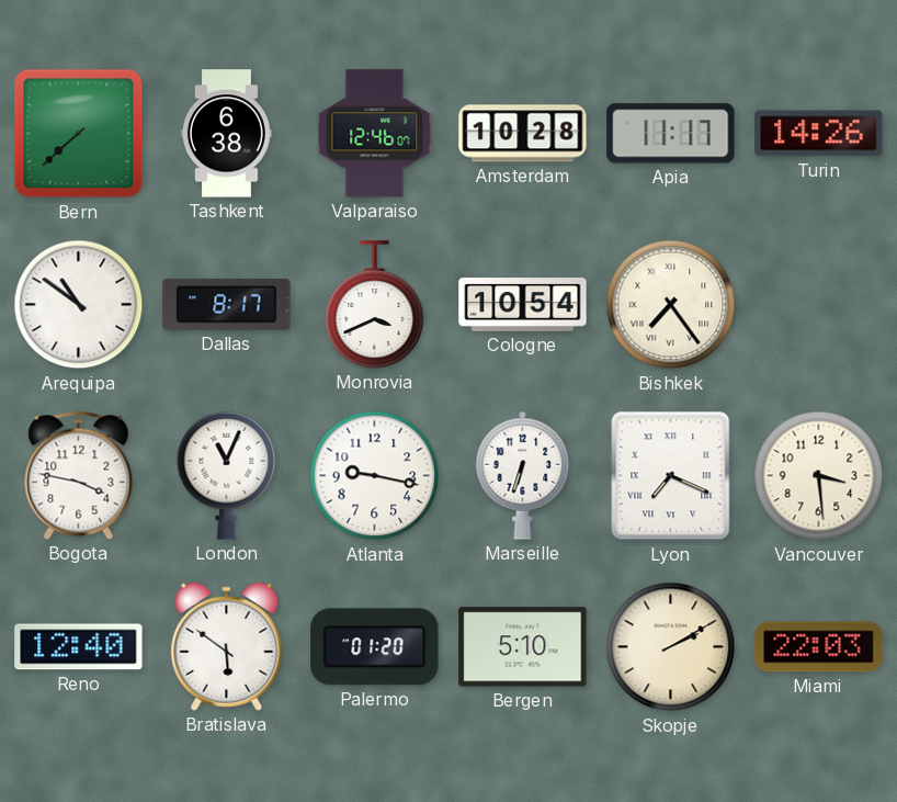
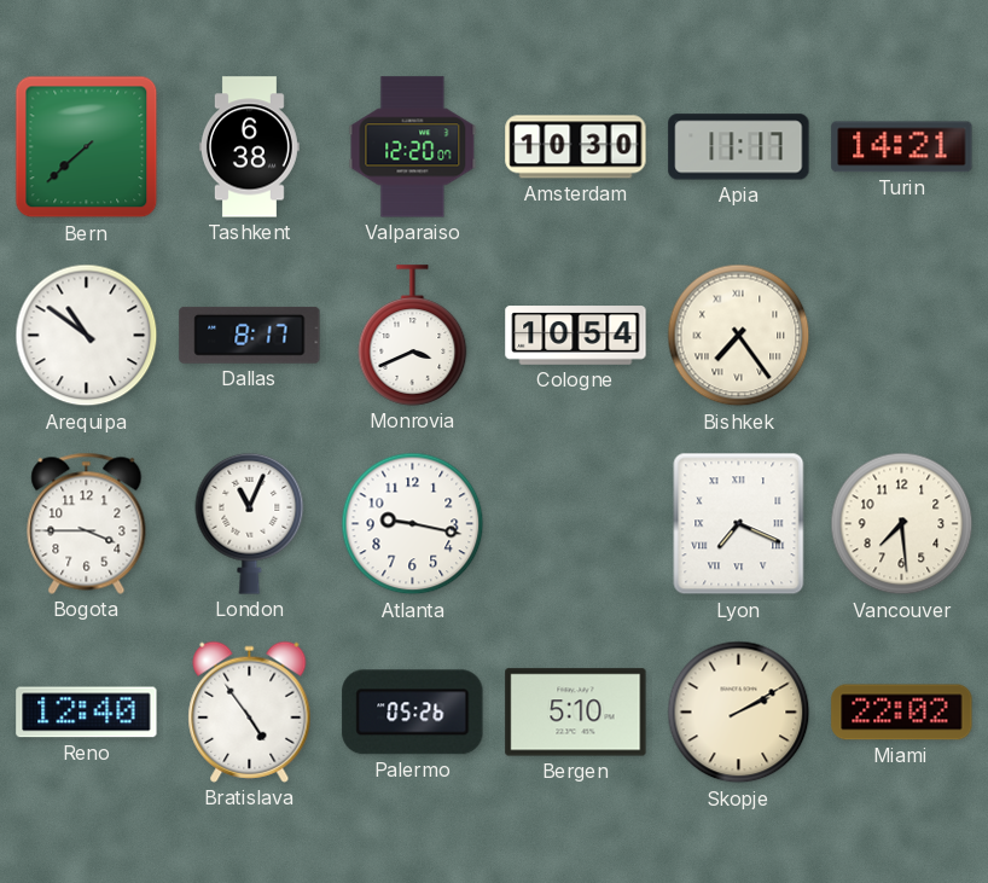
Valparaiso: 12:46 -> 12:20
Amsterdam: 10:28 -> 10:30
Turin: 14:26 -> 14:21
Bogota: 3:47 -> 3:45
Marseille: 6:33 -> none
Vancouver: 3:29 -> 7:29
Bratislava: 5:51 -> 4:54
Palermo: 01:20 -> 05:26
Miami: 22:03 -> 22:02
